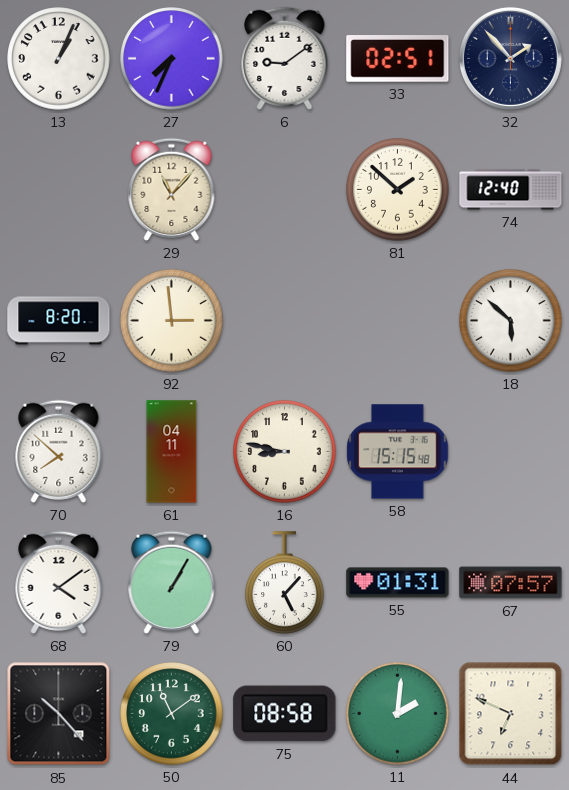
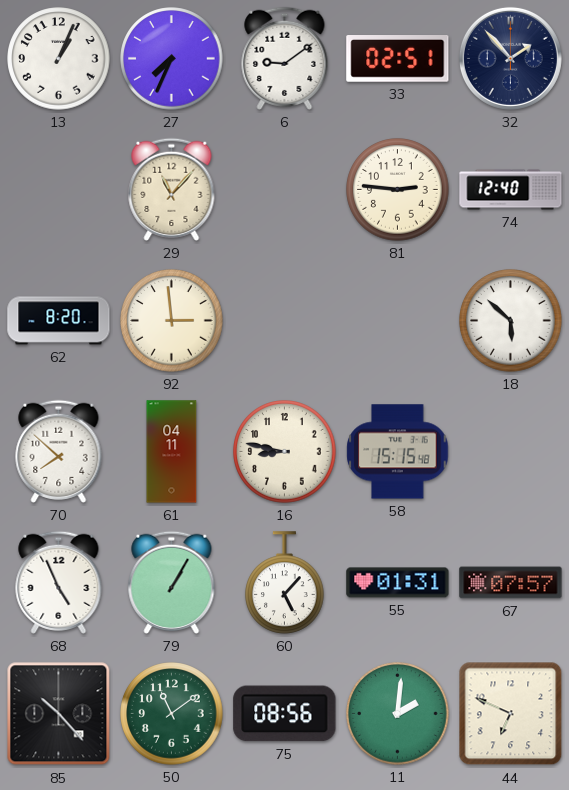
81: 1:52 -> 2:46
68: 4:09 -> 4:56
75: 08:58 -> 08:56
